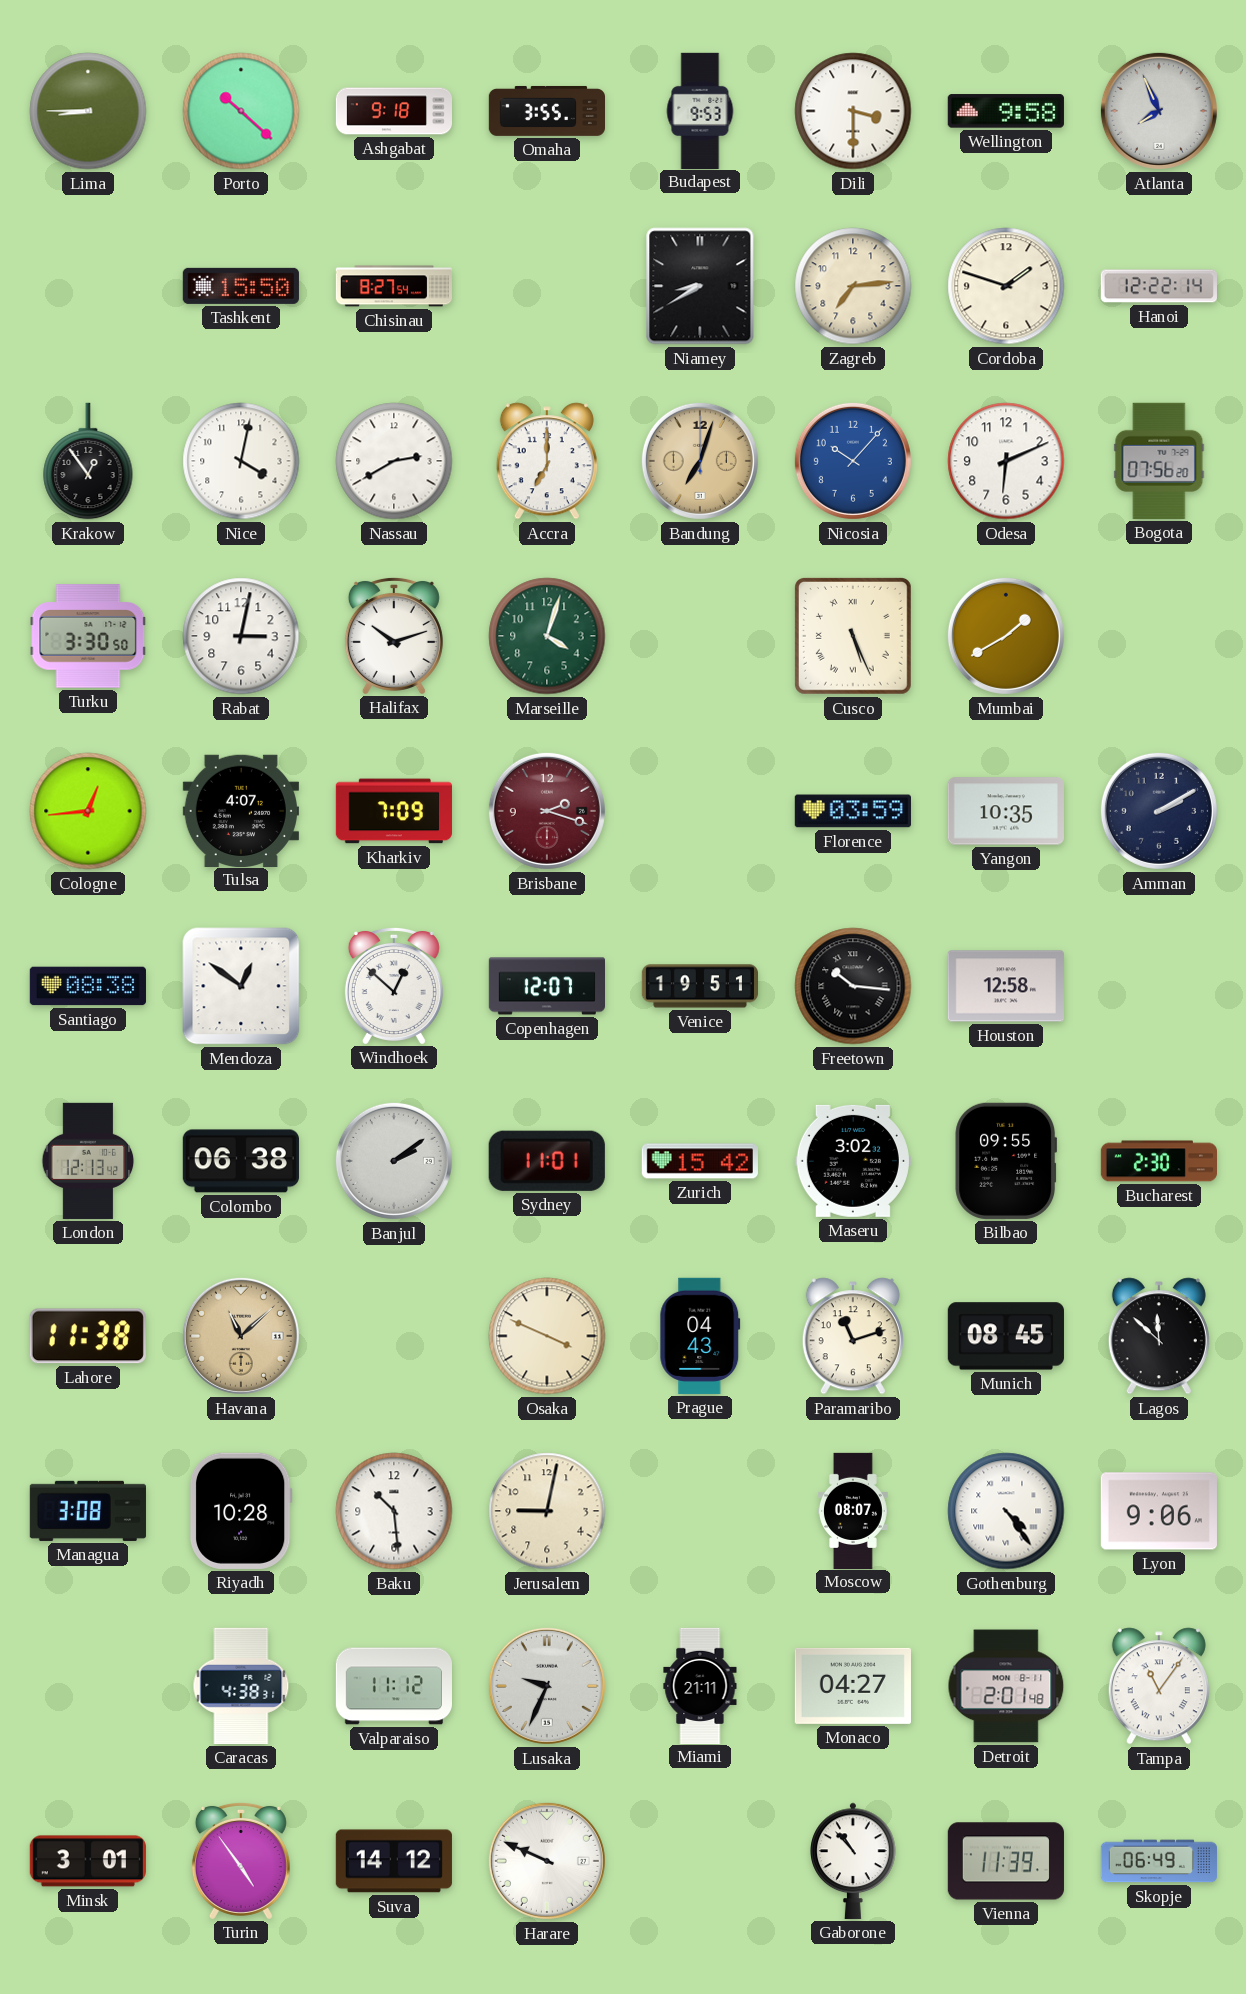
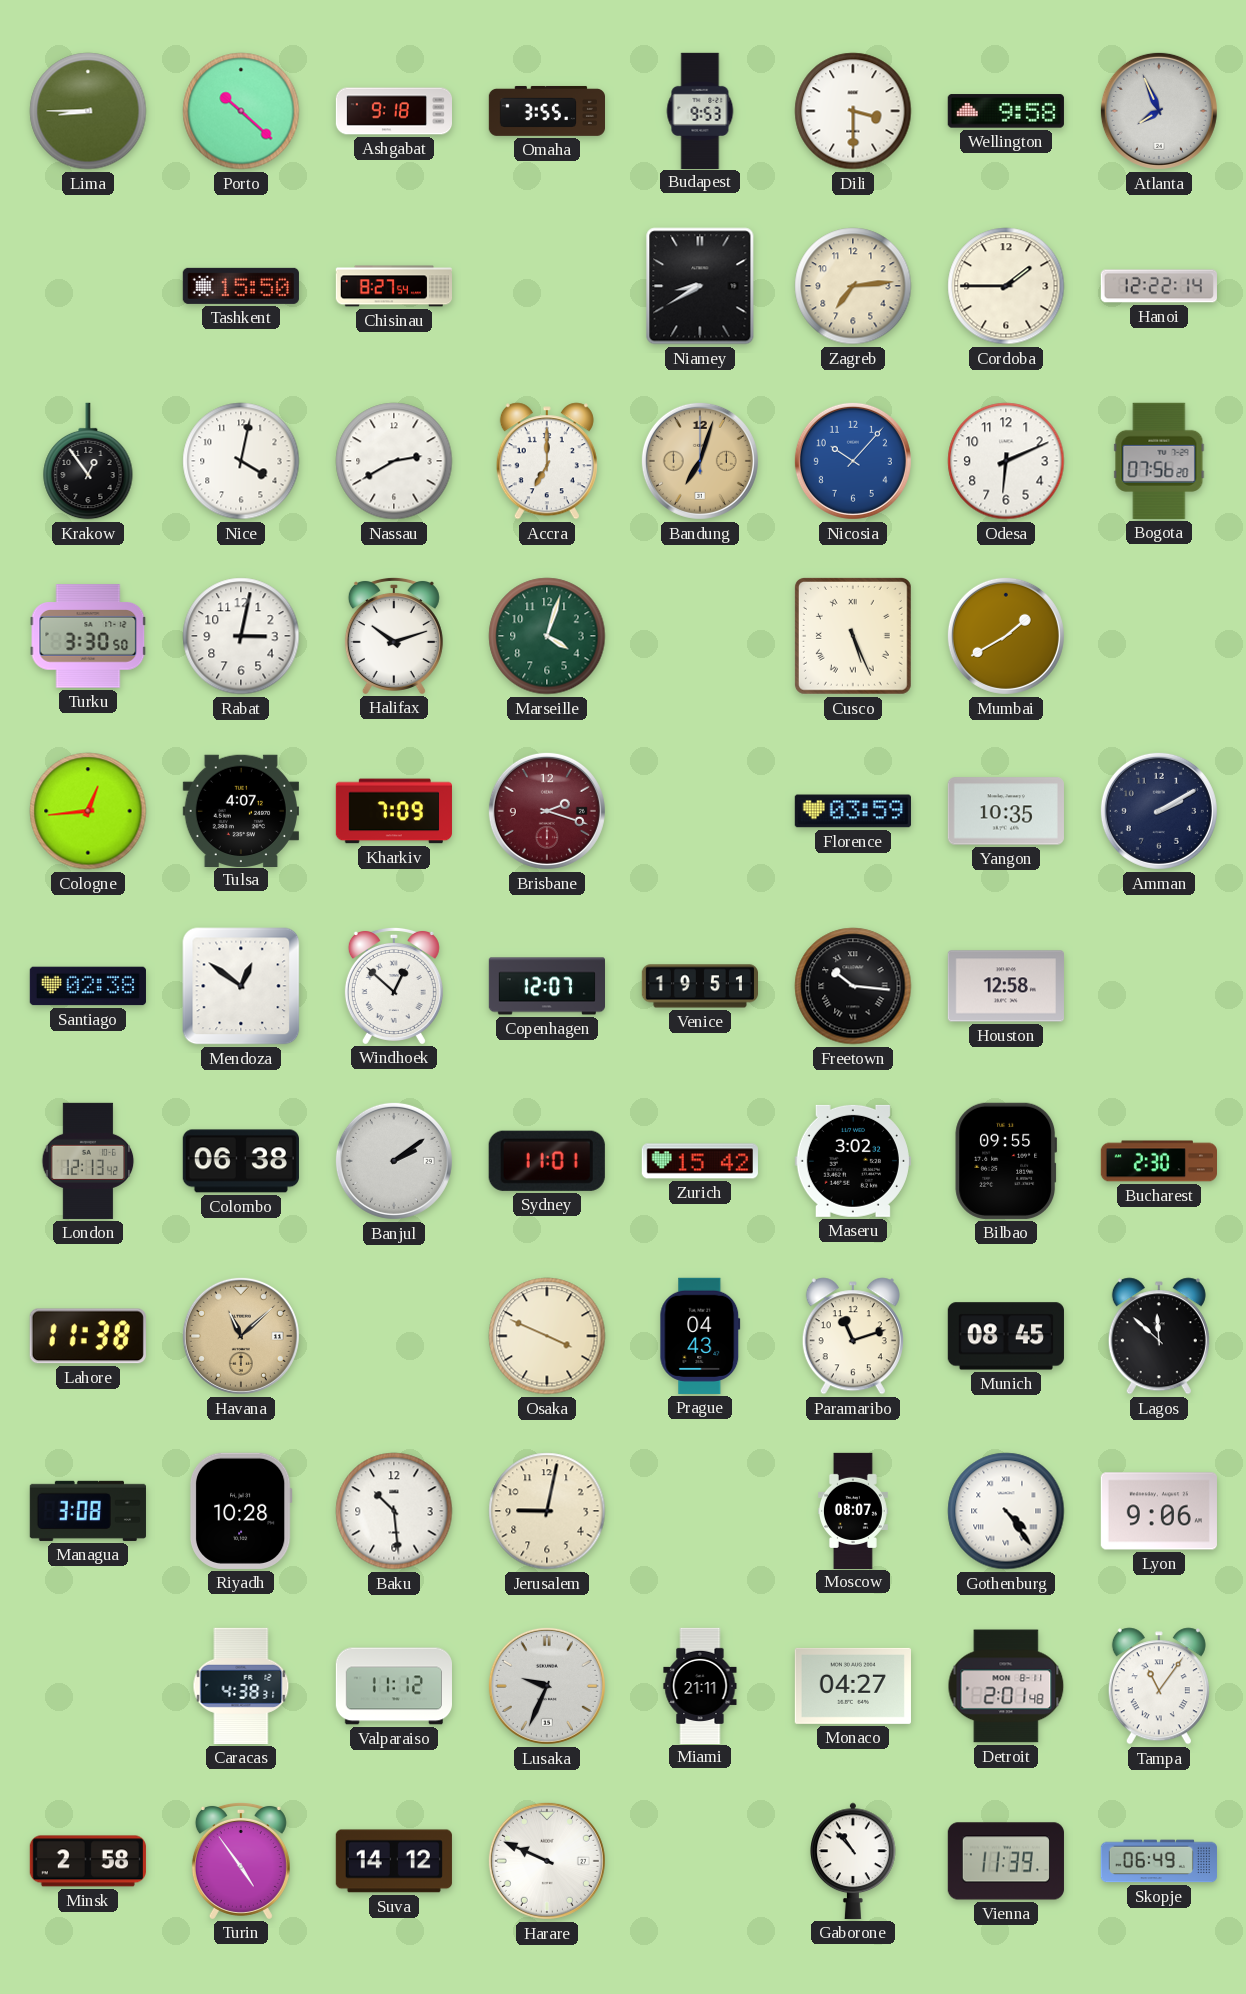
Cordoba: 1:48 -> 1:45
Santiago: 08:38 -> 02:38
Minsk: 3:01 -> 2:58
